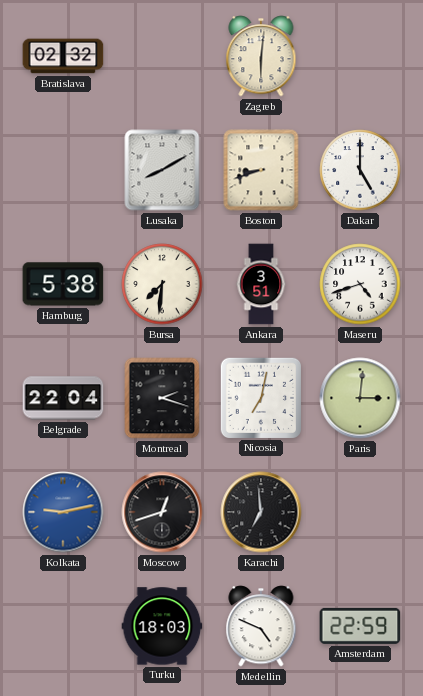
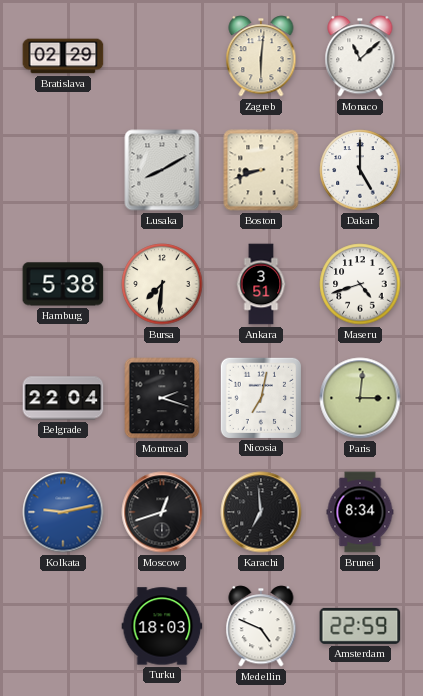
Bratislava: 02:32 -> 02:29
Monaco: none -> 11:08
Brunei: none -> 8:34
